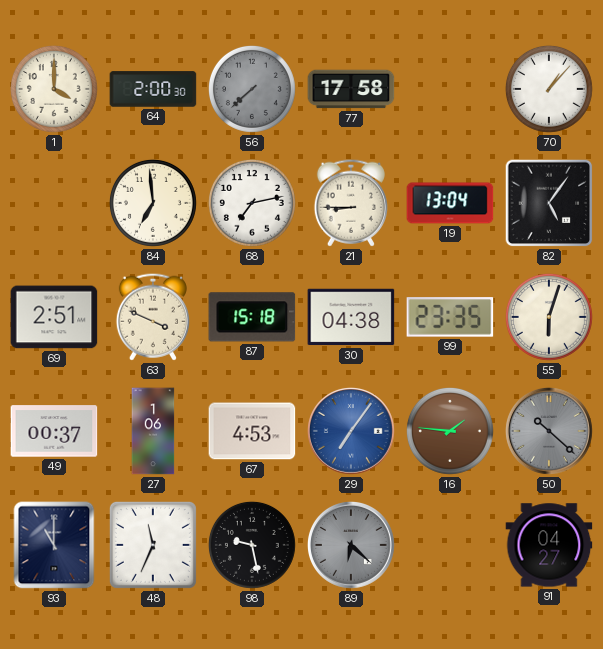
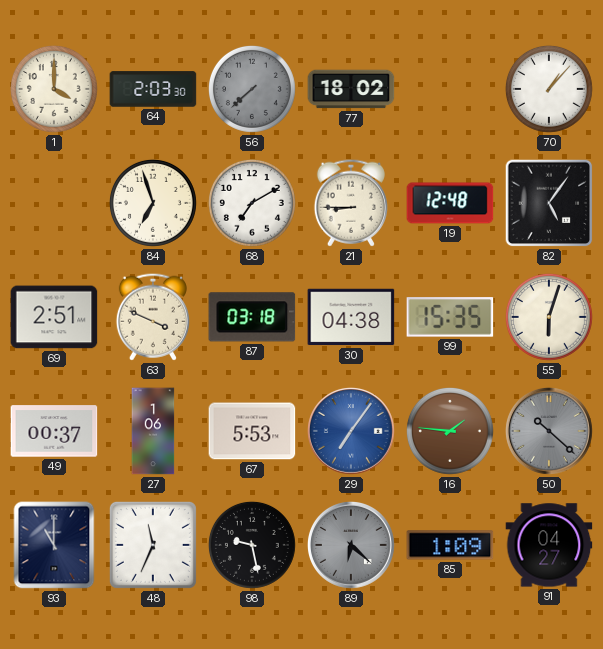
64: 2:00 -> 2:03
77: 17:58 -> 18:02
84: 6:59 -> 6:57
68: 7:13 -> 7:10
19: 13:04 -> 12:48
87: 15:18 -> 03:18
99: 23:35 -> 15:35
67: 4:53 -> 5:53
85: none -> 1:09
